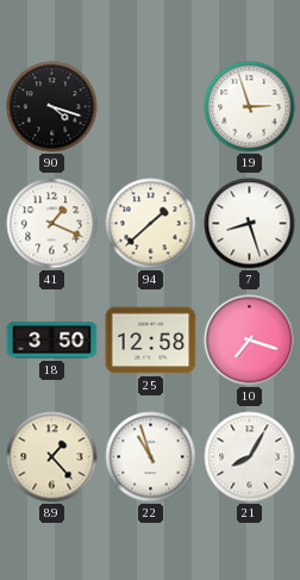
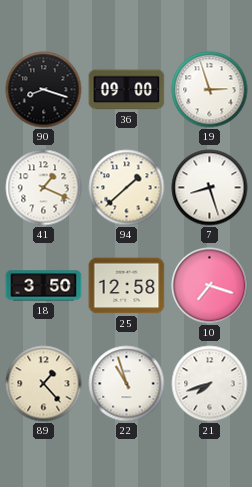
90: 4:18 -> 8:18
36: none -> 09:00
21: 8:05 -> 7:42
